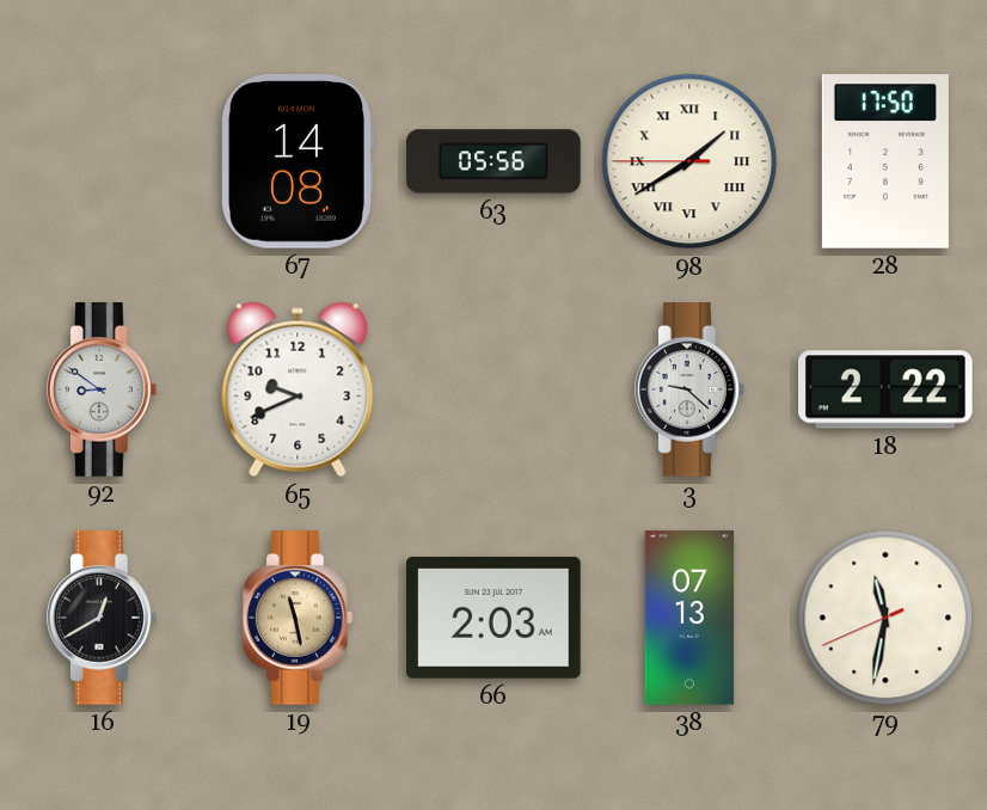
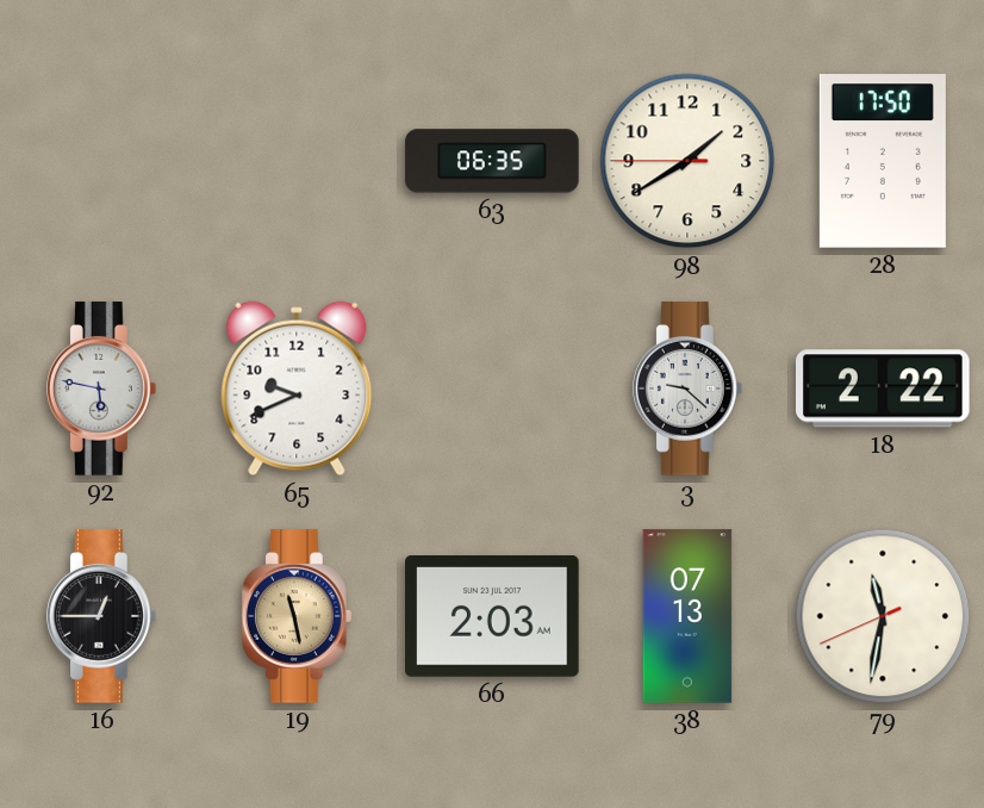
67: 14:08 -> none
63: 05:56 -> 06:35
98 numerals: Roman -> Arabic
92: 8:51 -> 5:47
16: 12:40 -> 12:45
